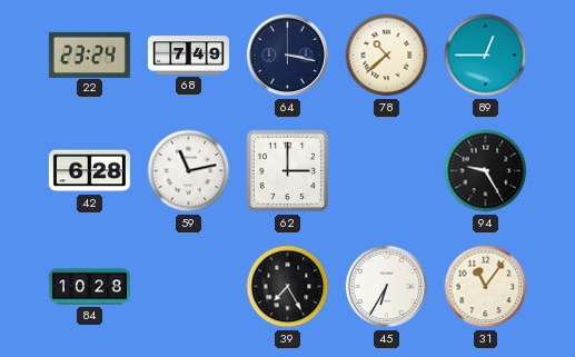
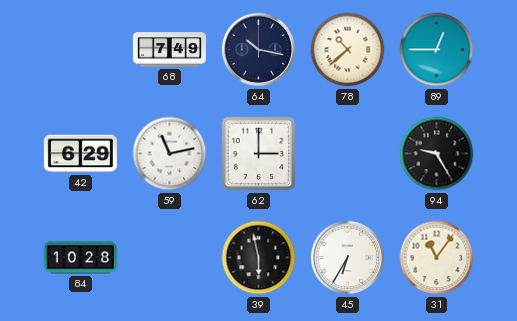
22: 23:24 -> none
64: 3:17 -> 10:17
42: 6:28 -> 6:29
39: 7:25 -> 5:58
